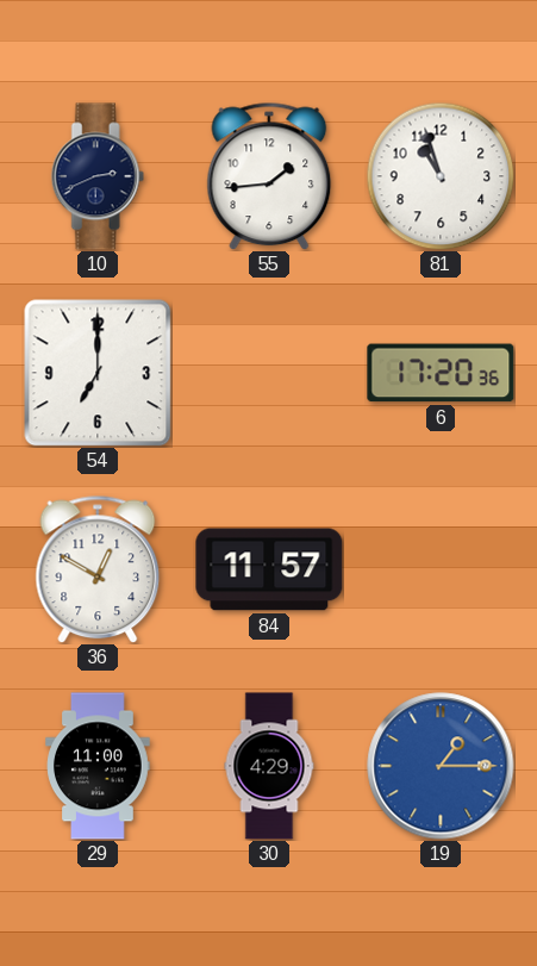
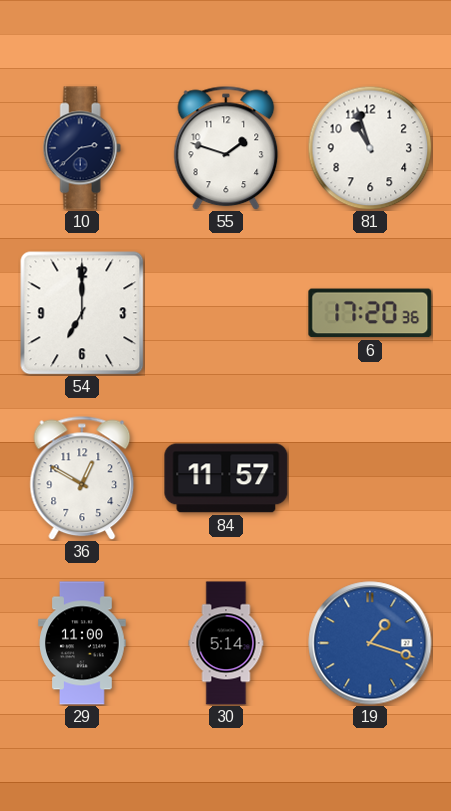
10: 2:41 -> 2:38
55: 1:44 -> 1:48
30: 4:29 -> 5:14
19: 1:15 -> 1:18
